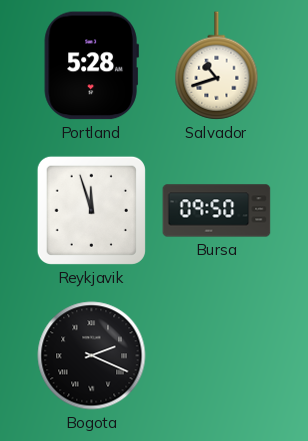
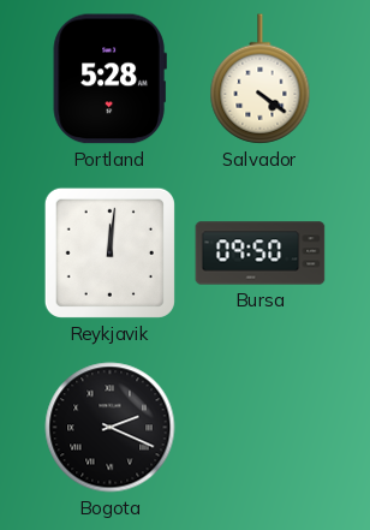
Salvador: 10:42 -> 4:21
Reykjavik: 11:57 -> 12:01
